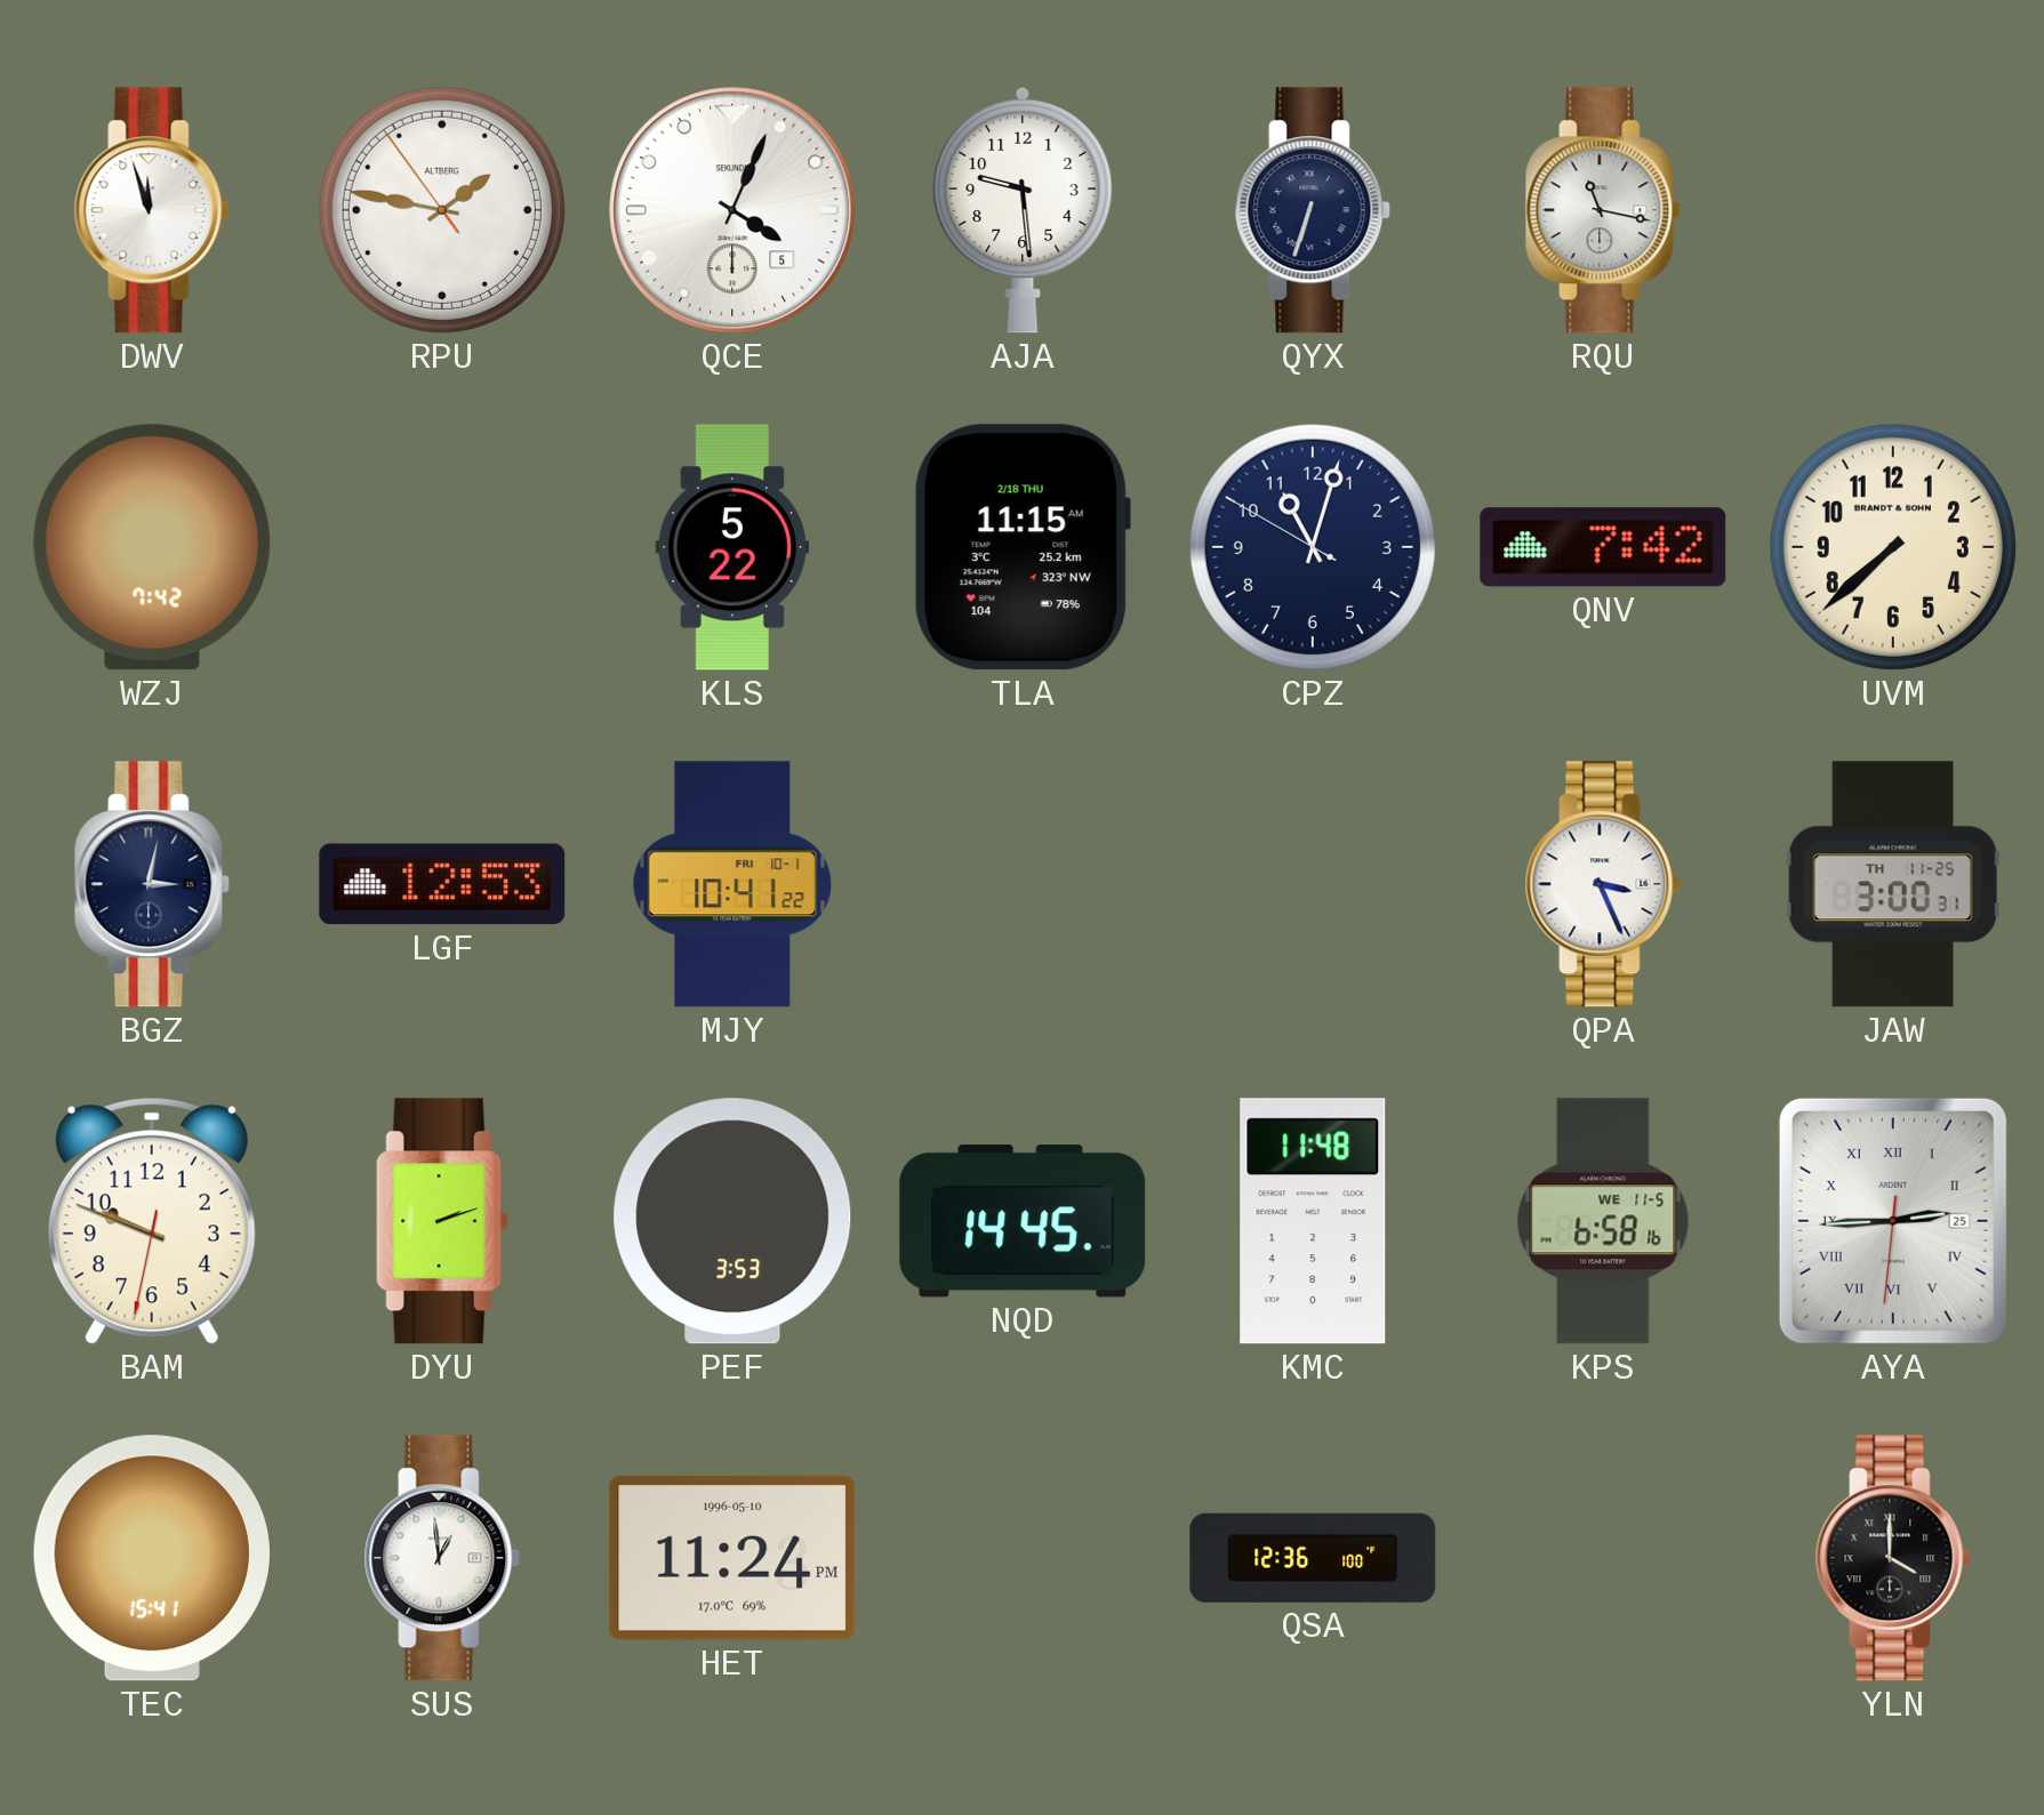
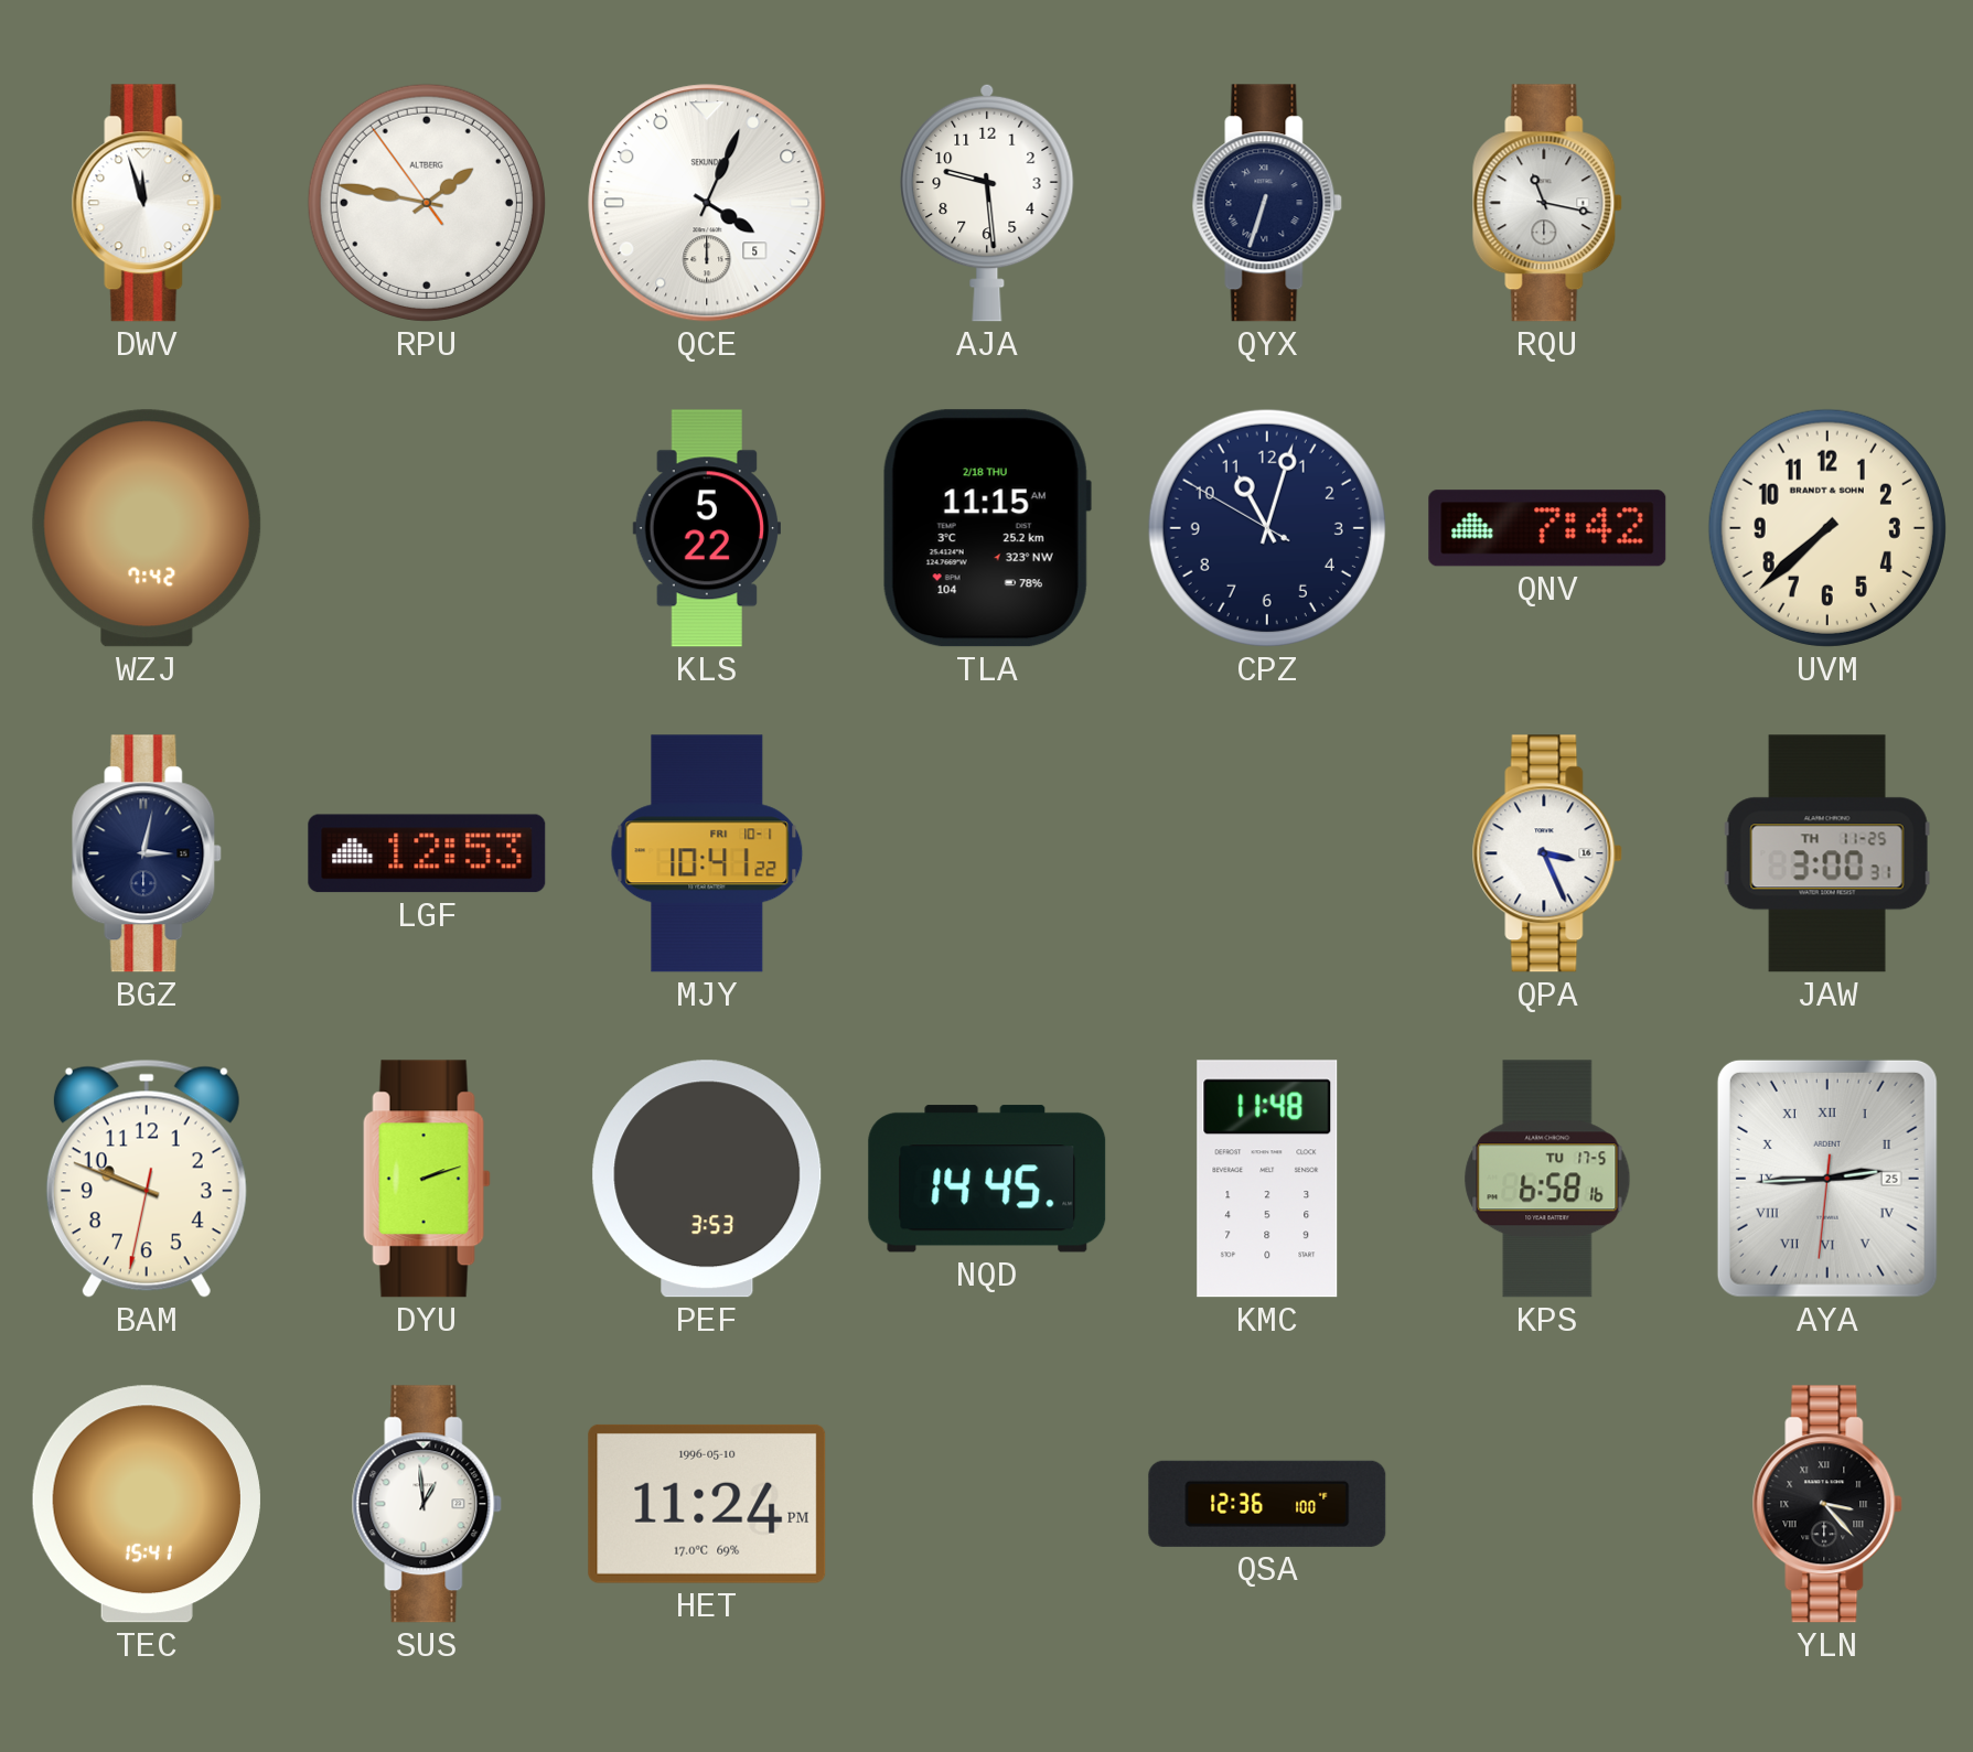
KPS date: WE 11-5 -> TU 17-5
YLN: 4:00 -> 3:23
